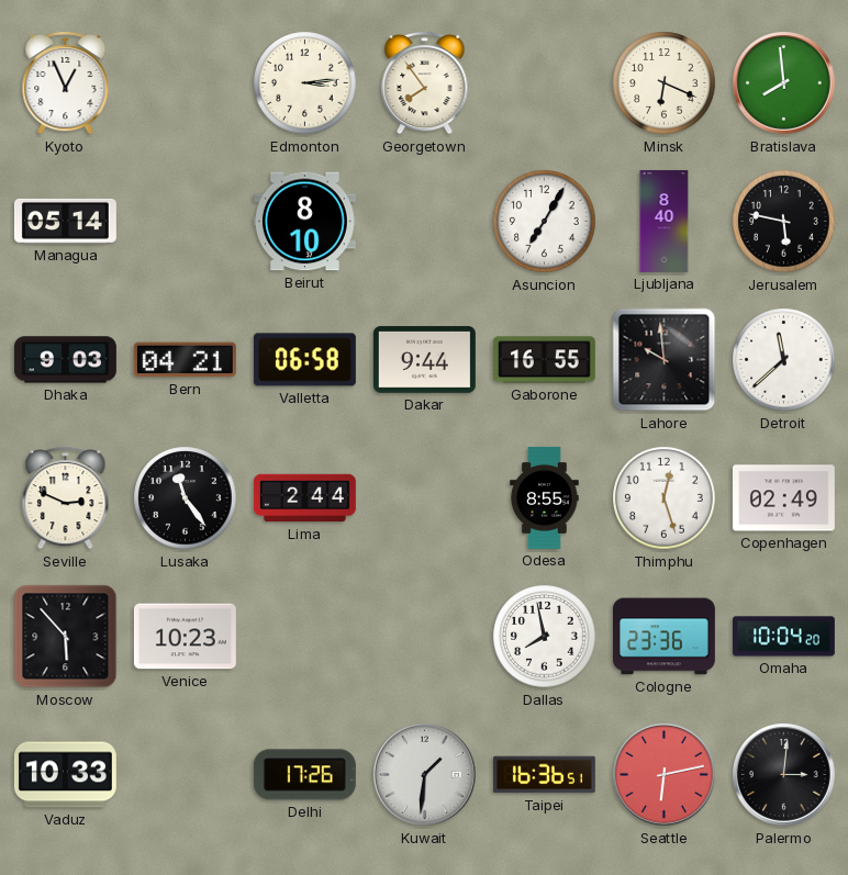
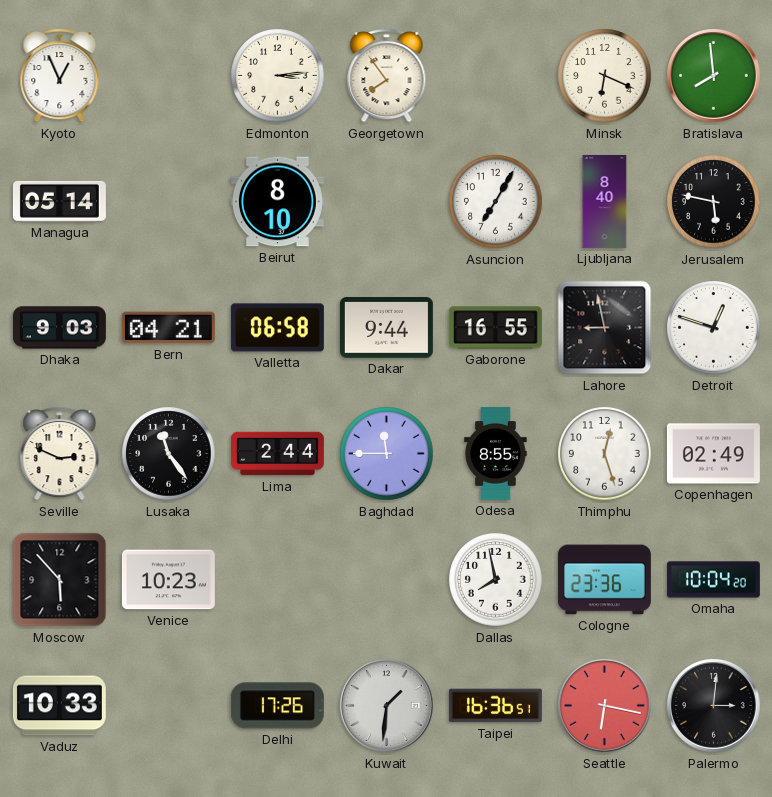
Lahore: 9:59 -> 8:58
Detroit: 11:38 -> 12:48
Baghdad: none -> 11:45
Seattle: 6:13 -> 6:17
